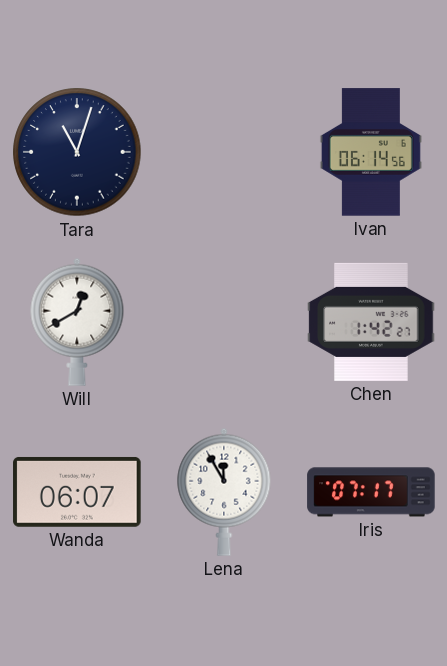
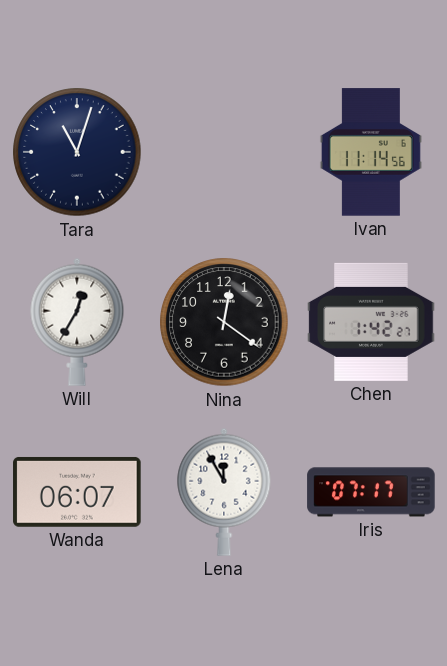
Ivan: 06:14 -> 11:14
Will: 12:40 -> 12:35
Nina: none -> 12:21
